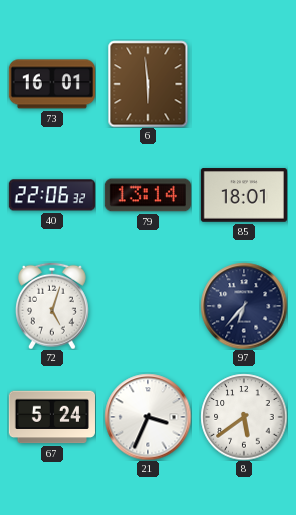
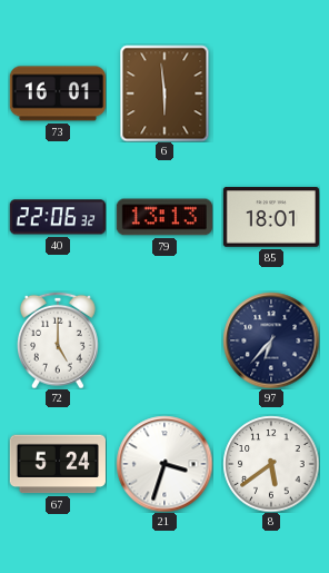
79: 13:14 -> 13:13
72: 5:03 -> 5:00
21: 3:34 -> 3:33
